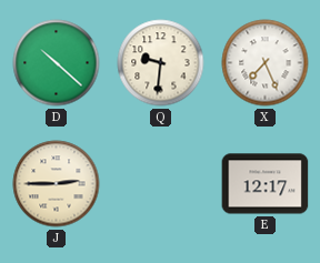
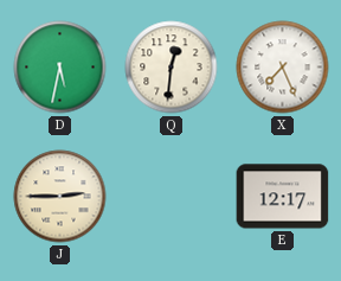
D: 10:22 -> 5:32
Q: 9:31 -> 12:31
